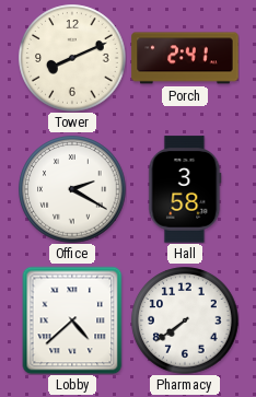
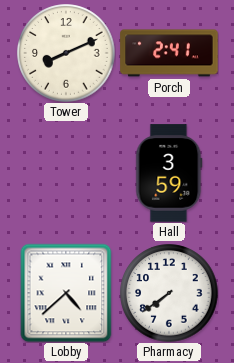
Office: 2:20 -> none
Hall: 3:58 -> 3:59
